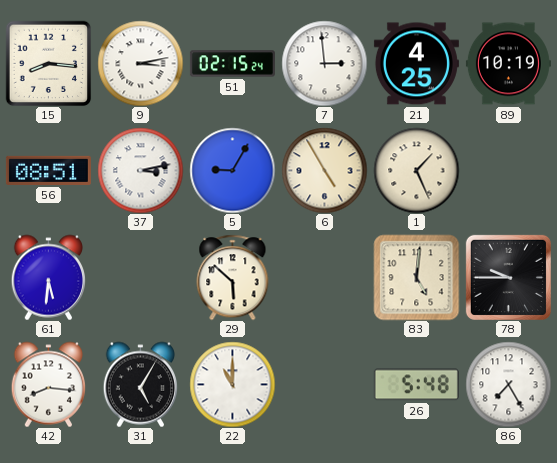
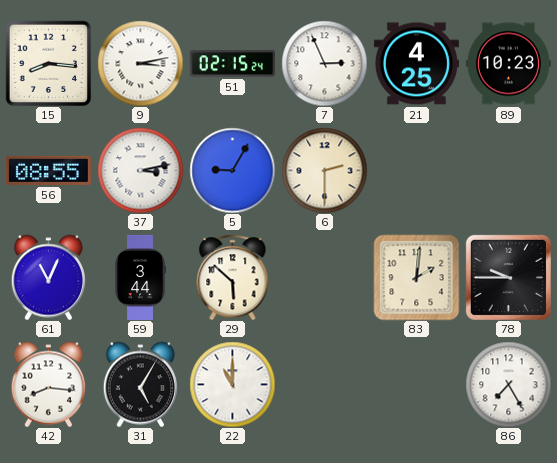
7: 2:59 -> 2:56
89: 10:19 -> 10:23
56: 08:51 -> 08:55
6: 4:55 -> 2:30
1: 1:26 -> none
61: 5:31 -> 11:04
59: none -> 3:44
83: 5:01 -> 2:01
26: 5:48 -> none
